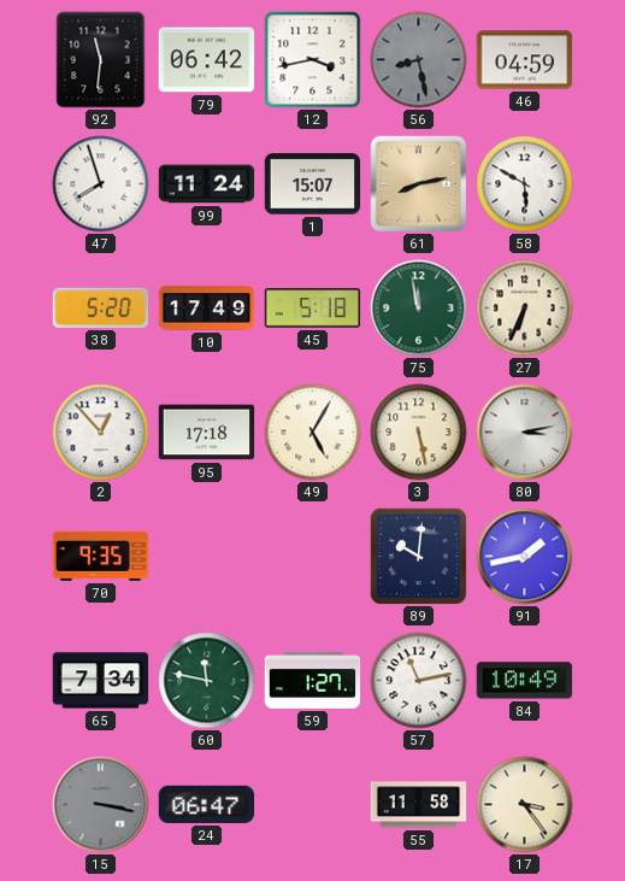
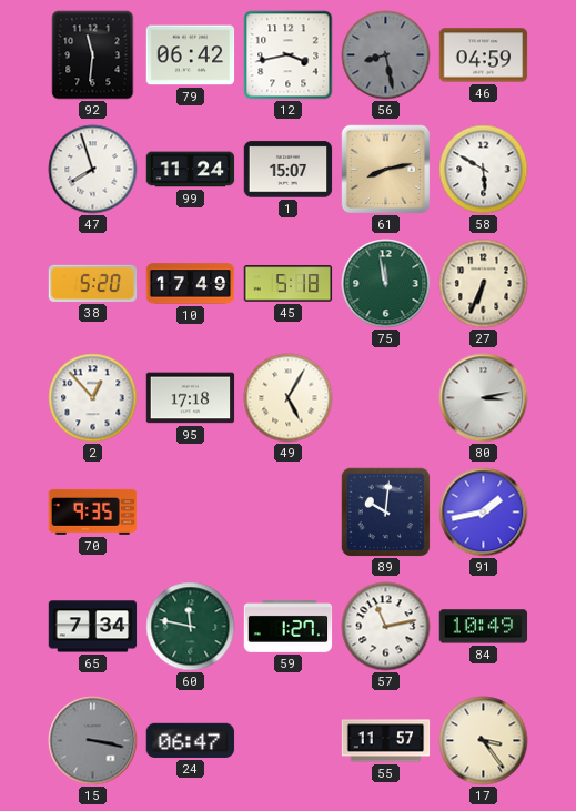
3: 5:28 -> none
55: 11:58 -> 11:57
